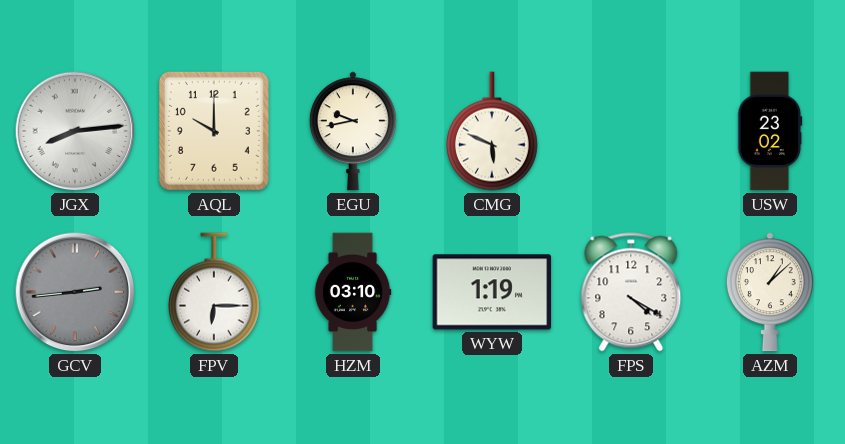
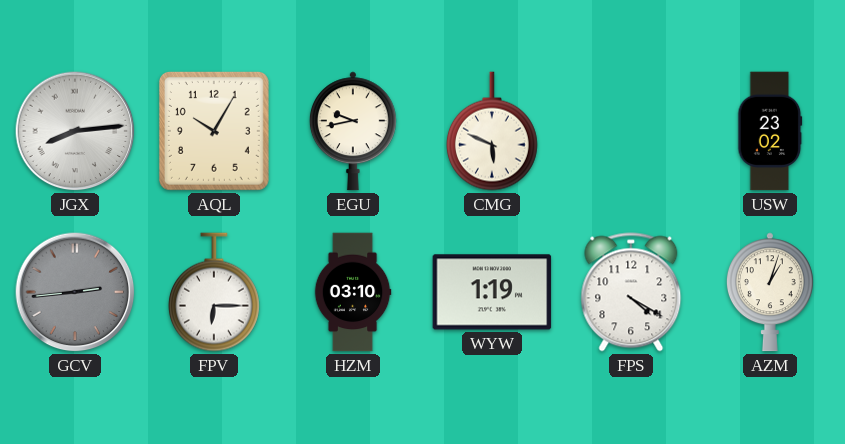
AQL: 10:00 -> 10:05
AZM: 1:08 -> 1:03
